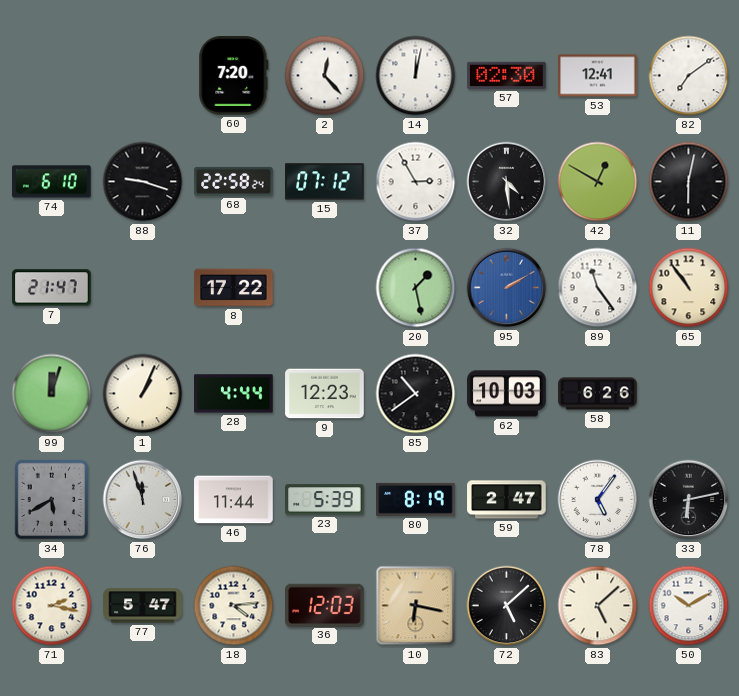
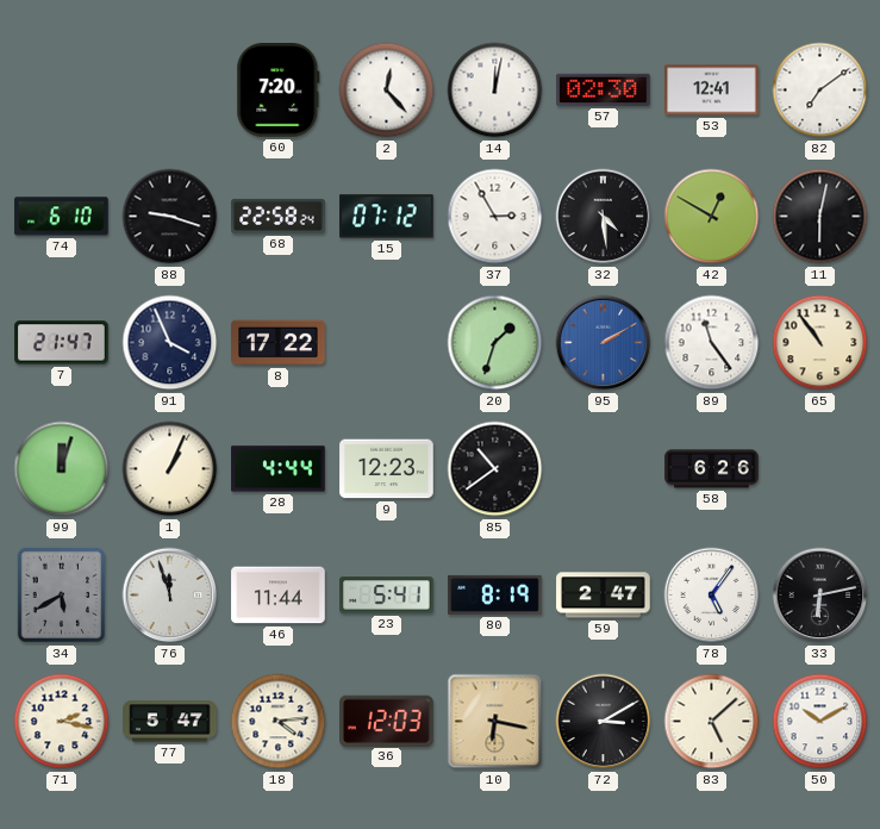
91: none -> 3:56
20: 1:28 -> 1:33
62: 10:03 -> none
23: 5:39 -> 5:41
72: 5:08 -> 3:10
